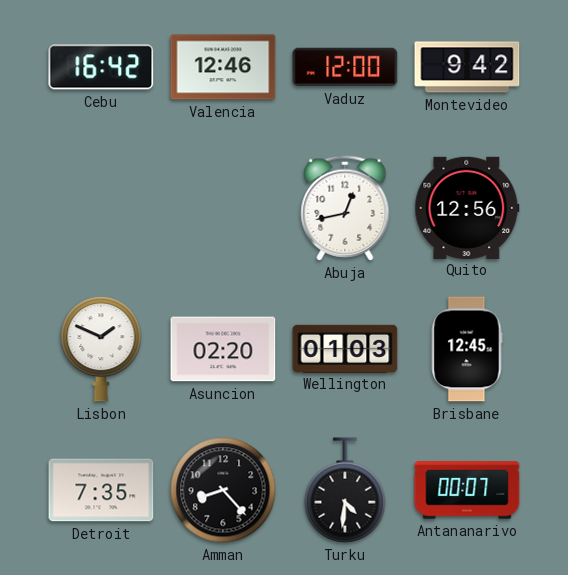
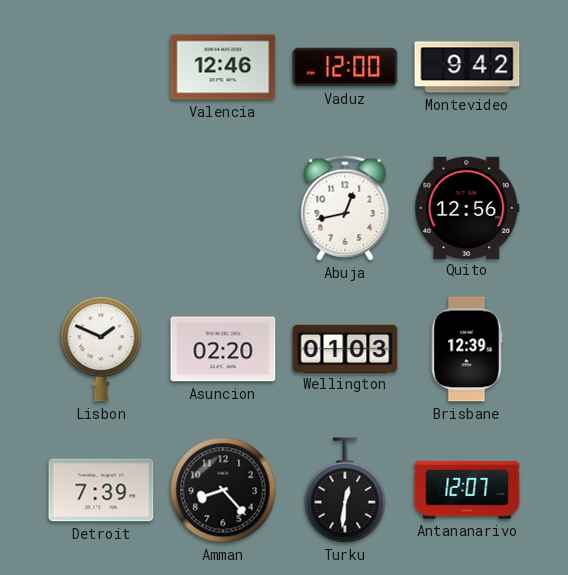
Cebu: 16:42 -> none
Brisbane: 12:45 -> 12:39
Detroit: 7:35 -> 7:39
Turku: 4:31 -> 12:31
Antananarivo: 00:07 -> 12:07
